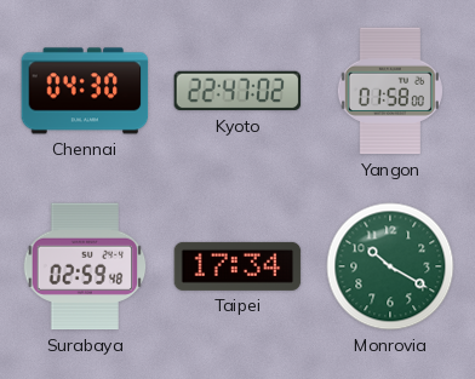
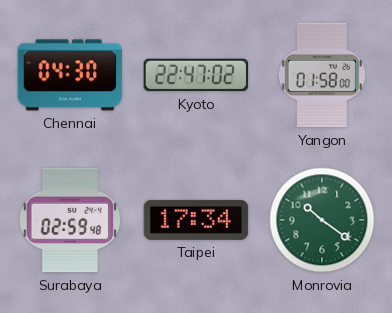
Monrovia: 10:20 -> 10:21
